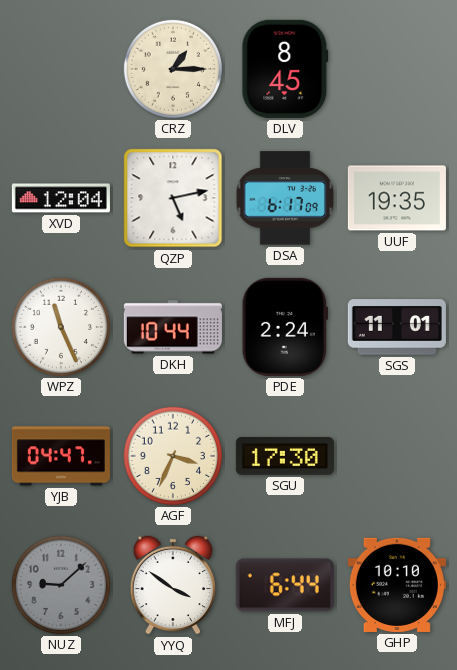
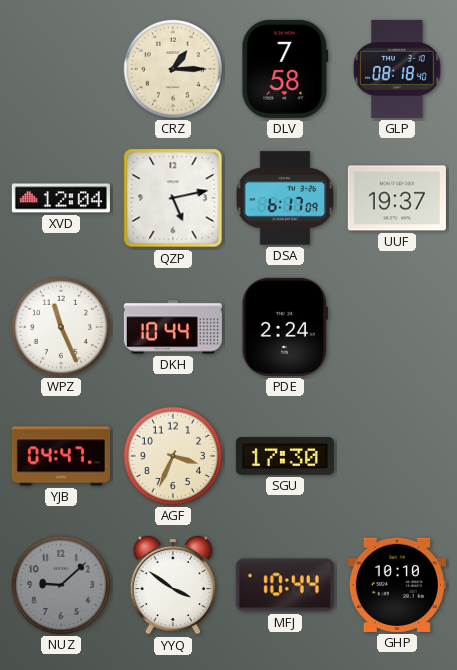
DLV: 8:45 -> 7:58
GLP: none -> 08:18
UUF: 19:35 -> 19:37
SGS: 11:01 -> none
MFJ: 6:44 -> 10:44
